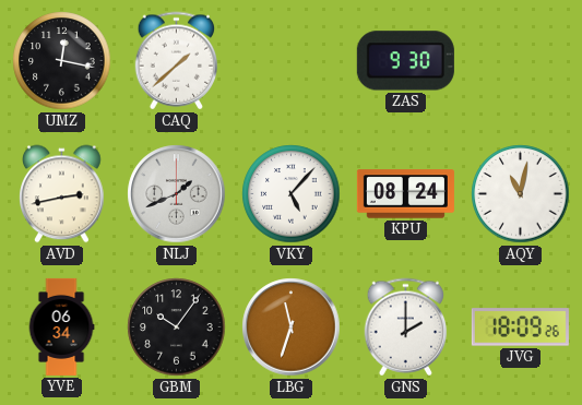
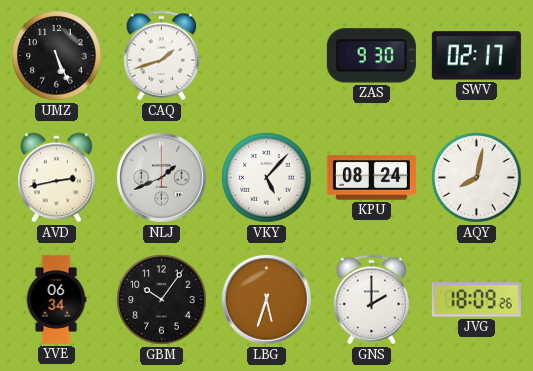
UMZ: 12:17 -> 5:26
CAQ: 1:38 -> 1:42
SWV: none -> 02:17
AQY: 11:02 -> 8:02
LBG: 11:33 -> 5:33
